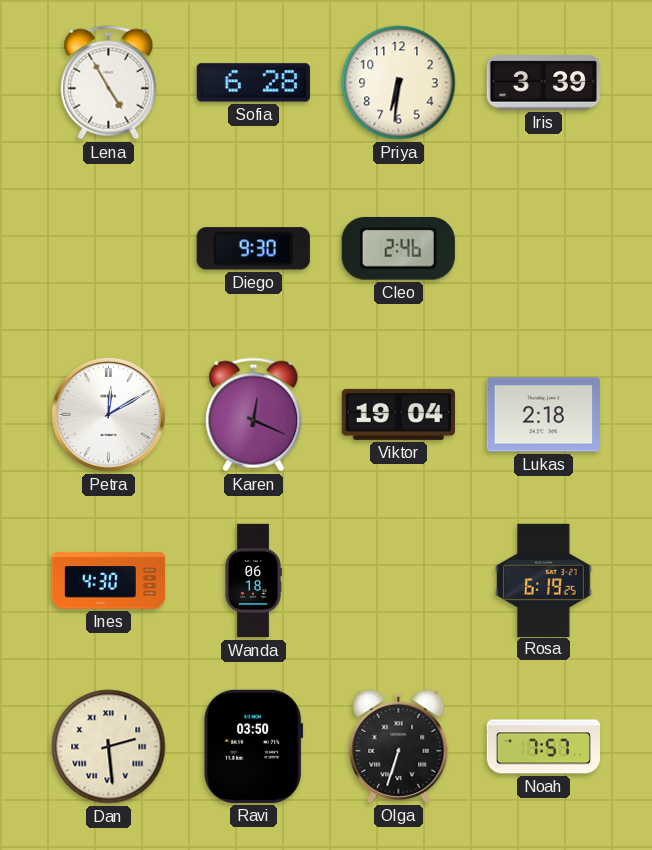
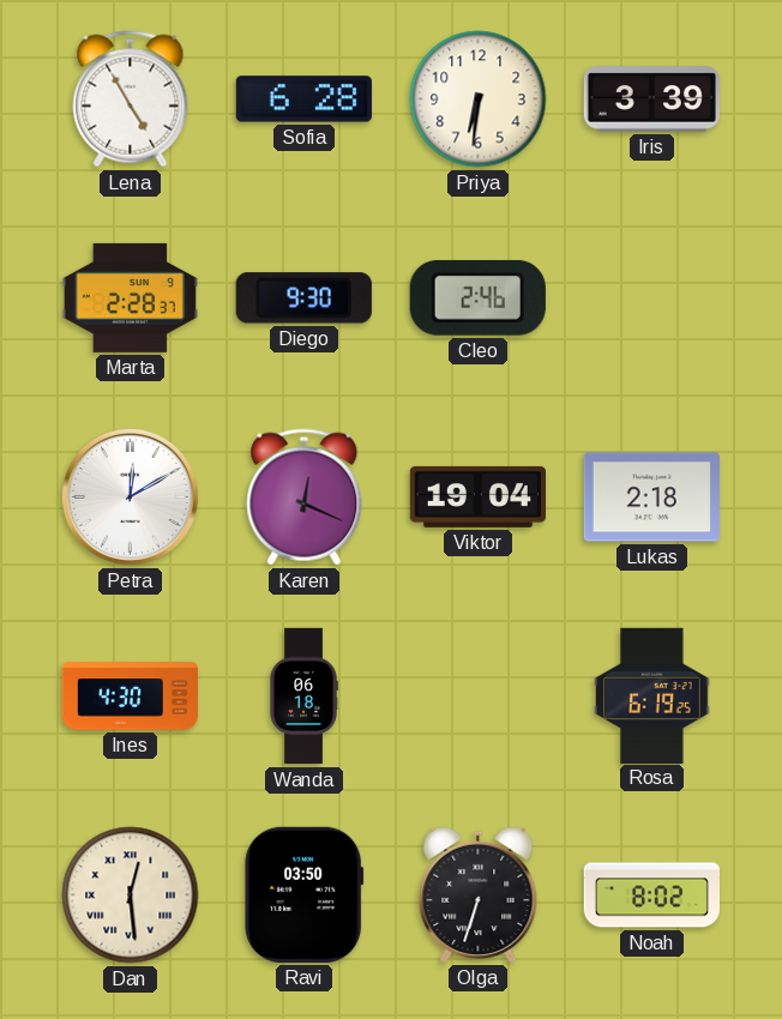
Marta: none -> 2:28
Dan: 2:29 -> 12:29
Noah: 7:57 -> 8:02
